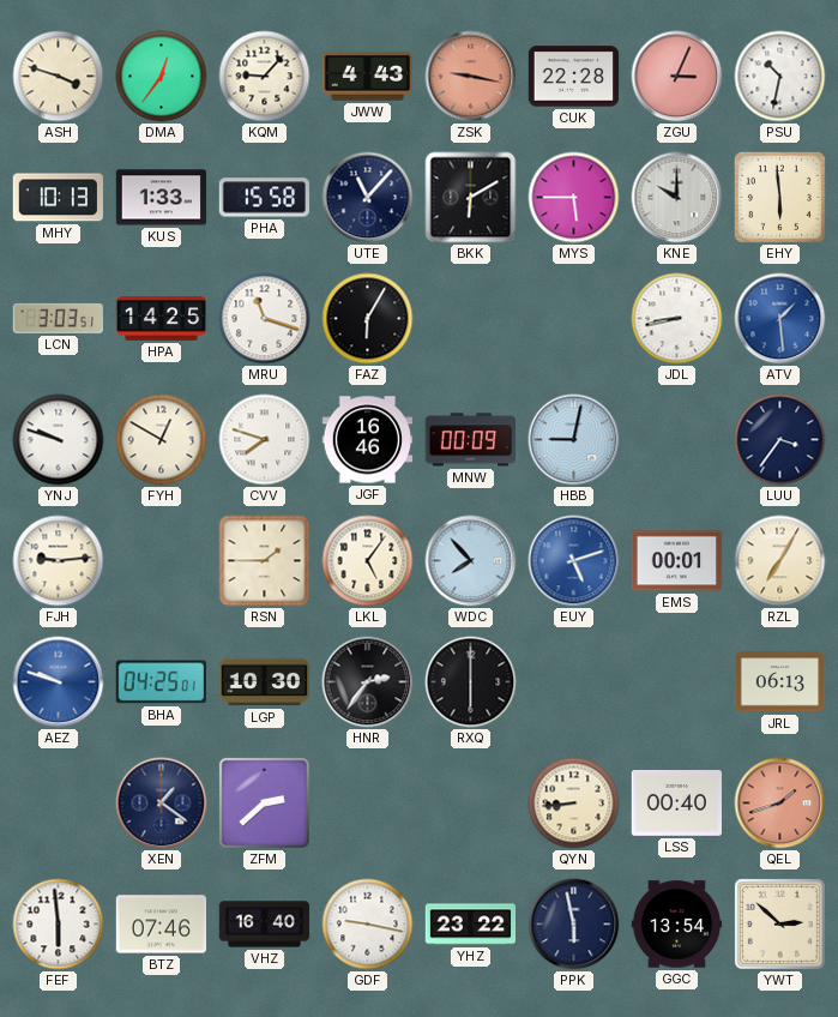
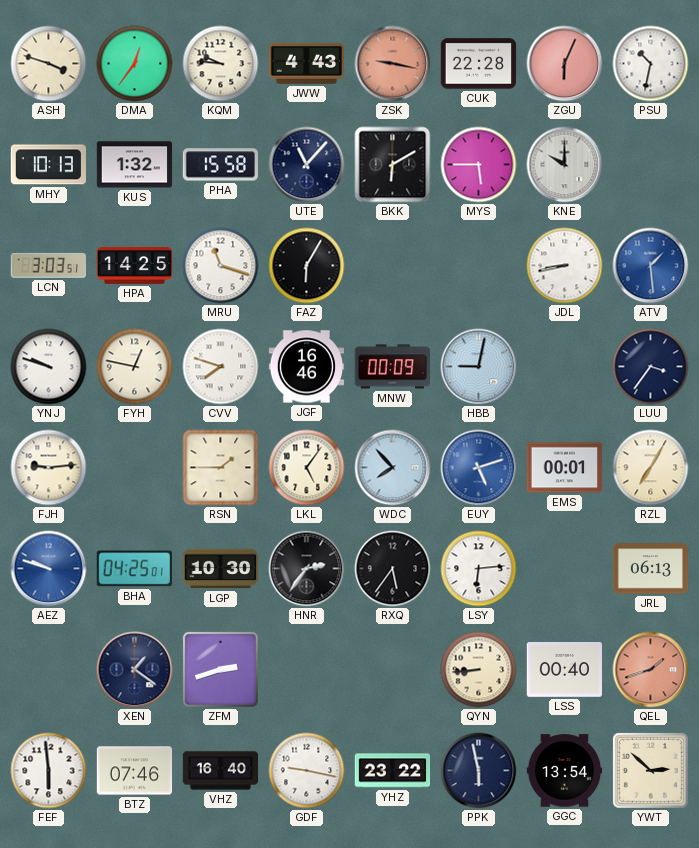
KQM: 9:07 -> 9:46
ZGU: 3:04 -> 6:04
KUS: 1:33 -> 1:32
EHY: 5:59 -> none
FYH: 12:50 -> 12:47
RXQ: 6:00 -> 5:36
LSY: none -> 6:14
ZFM: 2:38 -> 2:42
